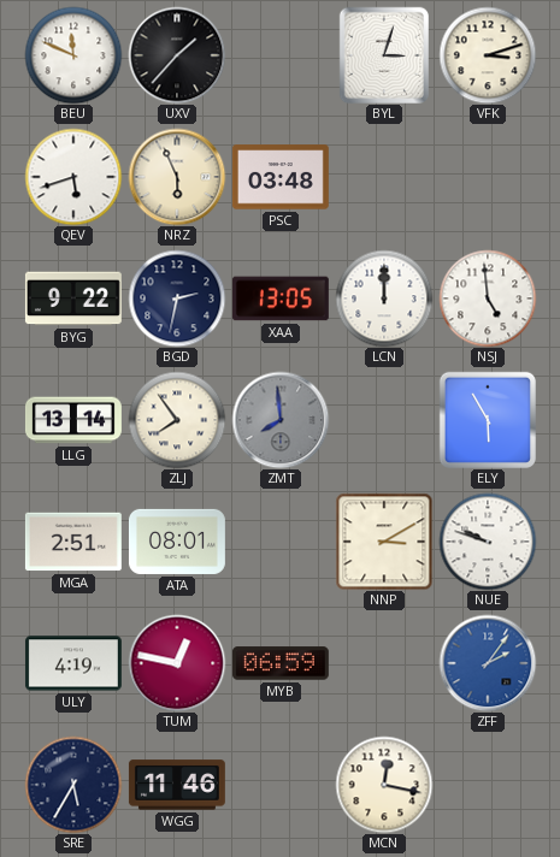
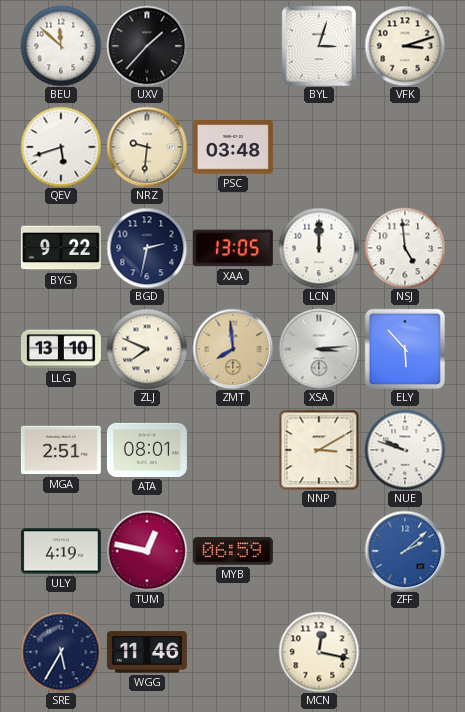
BEU: 11:49 -> 11:52
NRZ: 5:56 -> 9:31
LLG: 13:14 -> 13:10
ZLJ: 7:54 -> 7:49
ZMT dial: grey -> champagne
XSA: none -> 3:14
ELY: 5:55 -> 5:53
ZFF: 2:06 -> 2:08
